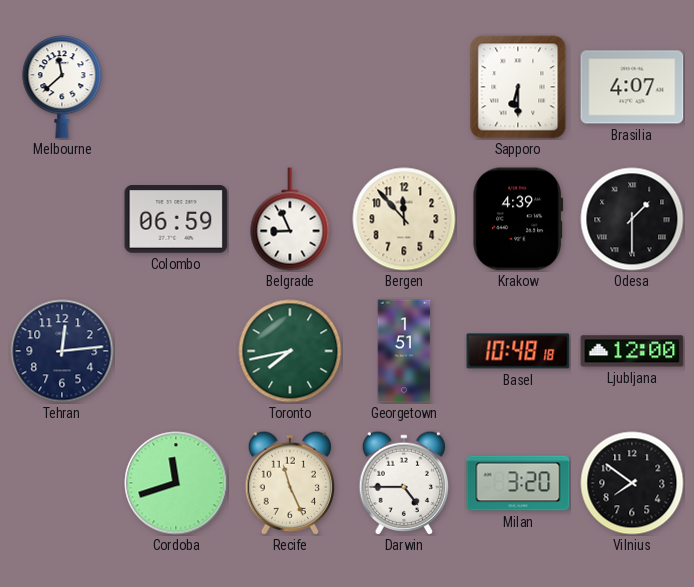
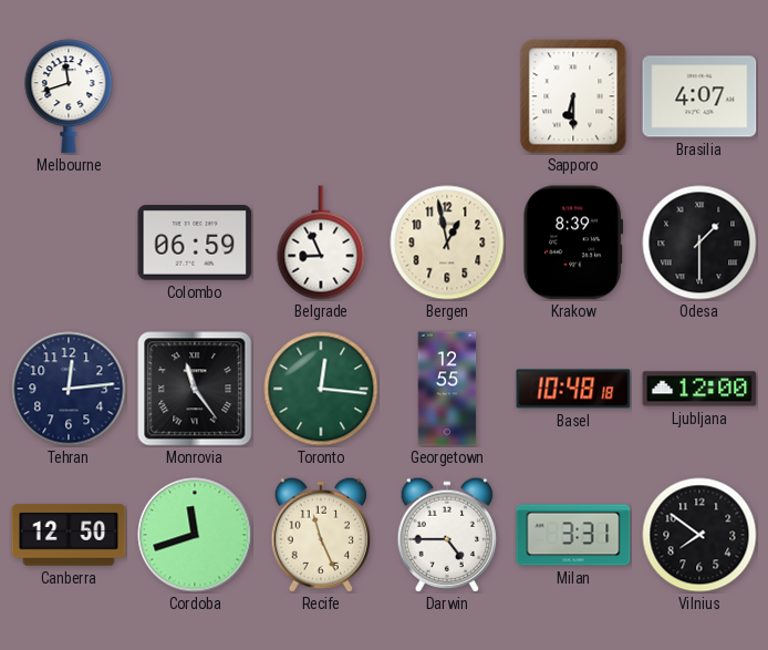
Melbourne: 11:38 -> 11:42
Bergen: 11:53 -> 12:58
Krakow: 4:39 -> 8:39
Monrovia: none -> 11:24
Toronto: 7:43 -> 12:16
Georgetown: 1:51 -> 12:55
Canberra: none -> 12:50
Milan: 3:20 -> 3:31
